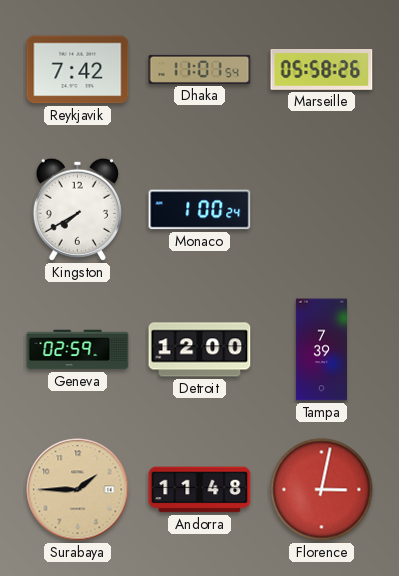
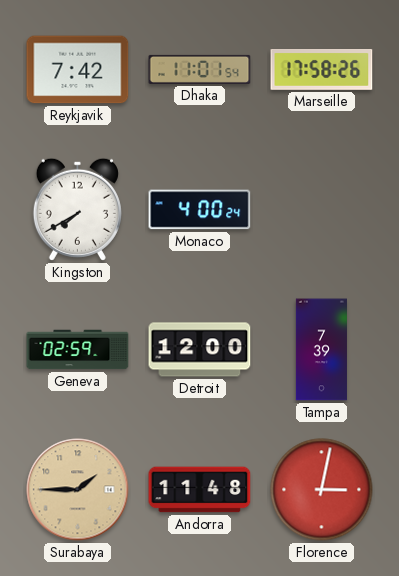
Marseille: 05:58 -> 17:58
Monaco: 1:00 -> 4:00
